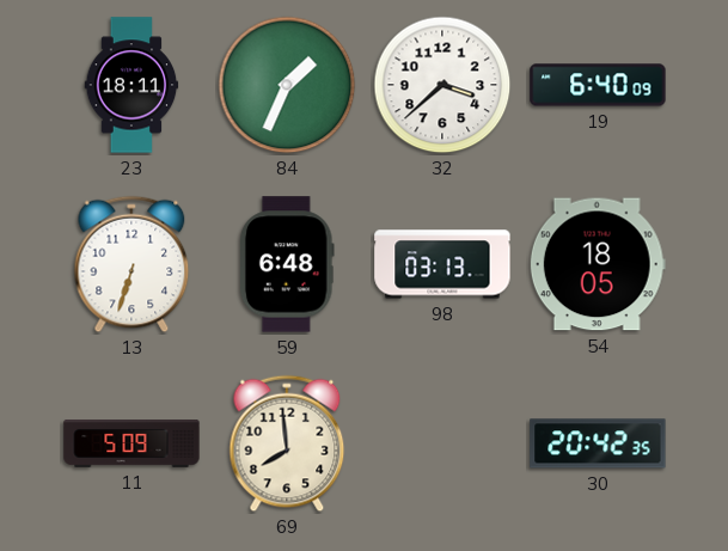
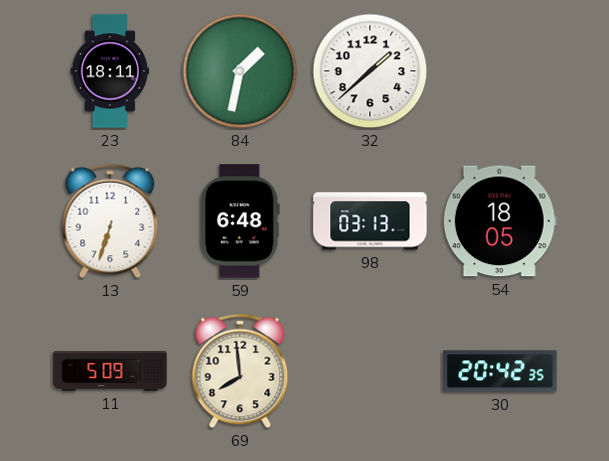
84: 1:34 -> 1:32
32: 3:38 -> 1:38
19: 6:40 -> none
